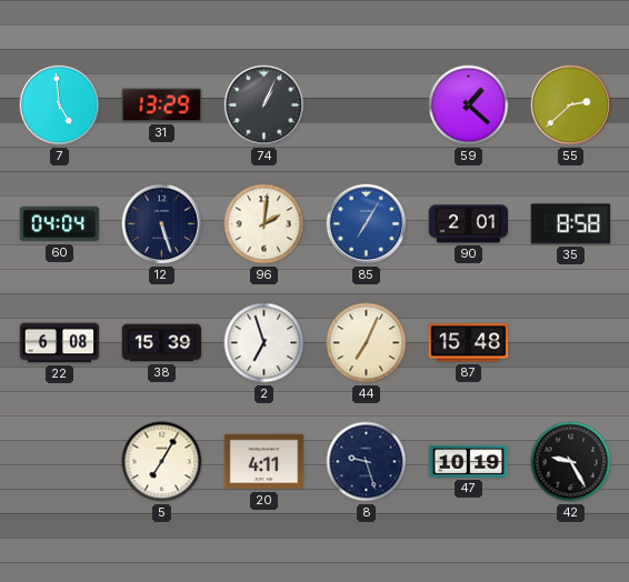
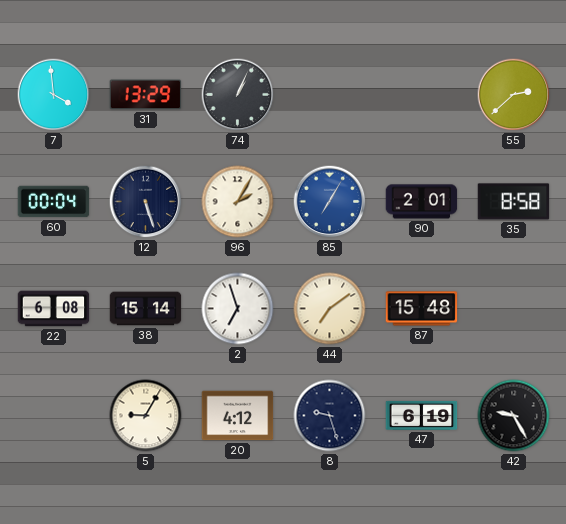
7: 4:59 -> 3:59
59: 1:22 -> none
60: 04:04 -> 00:04
96: 2:01 -> 2:05
38: 15:39 -> 15:14
44: 7:04 -> 7:09
5: 7:05 -> 9:05
20: 4:11 -> 4:12
47: 10:19 -> 6:19
